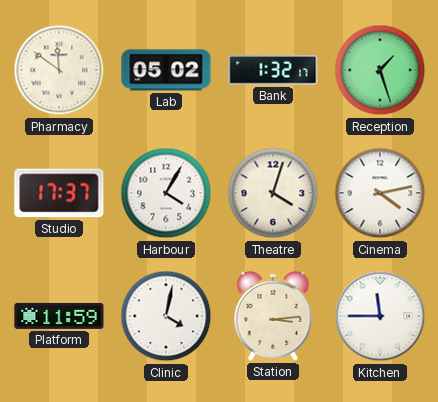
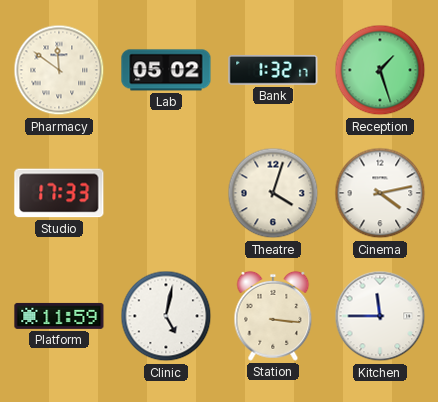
Studio: 17:37 -> 17:33
Harbour: 4:05 -> none
Clinic: 4:02 -> 5:02
Station: 3:14 -> 3:16
